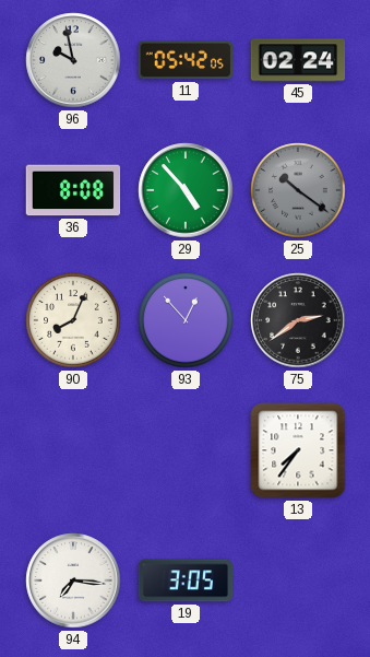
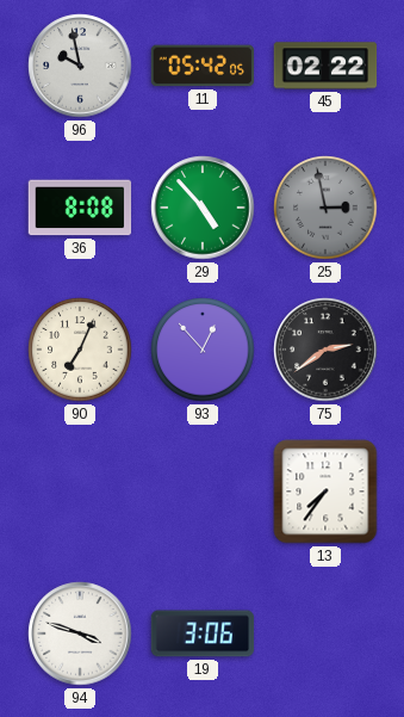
45: 02:24 -> 02:22
25: 10:21 -> 2:58
90: 8:04 -> 7:04
94: 7:16 -> 3:48
19: 3:05 -> 3:06
